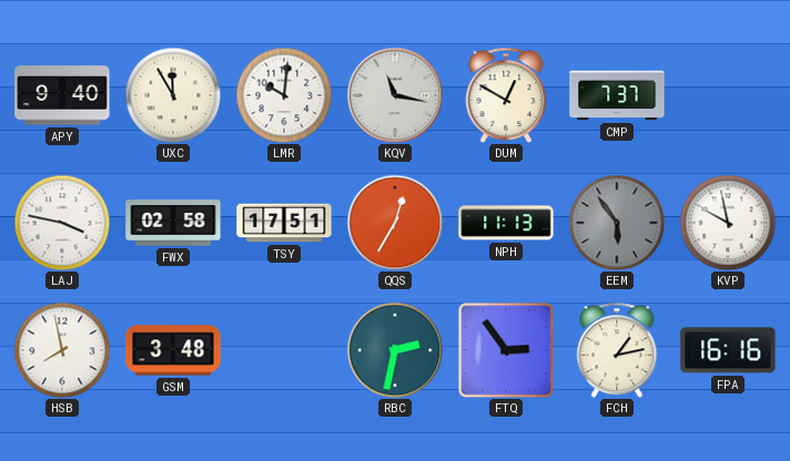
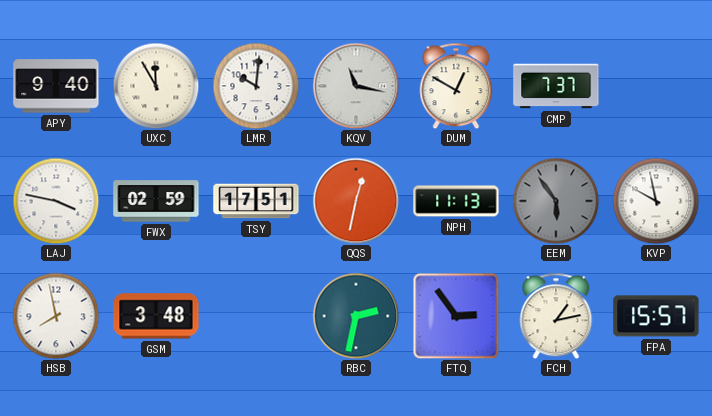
FWX: 02:58 -> 02:59
QQS: 12:35 -> 12:32
FPA: 16:16 -> 15:57
